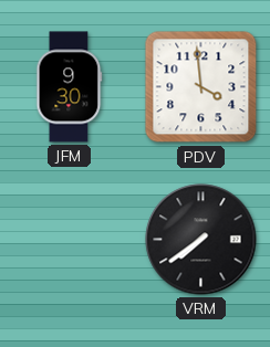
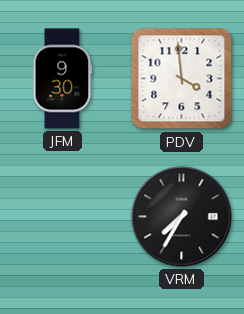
VRM: 7:39 -> 7:35
